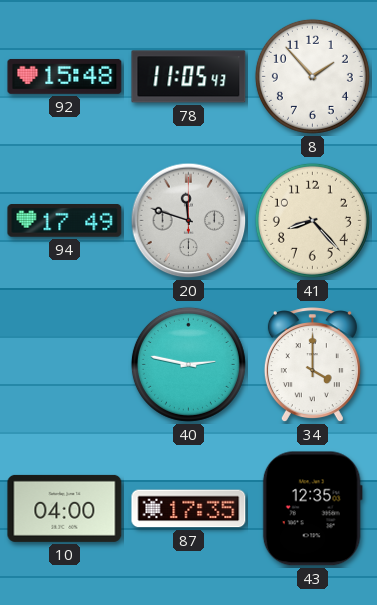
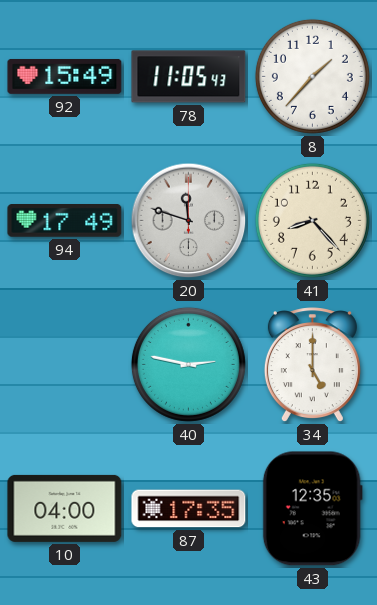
92: 15:48 -> 15:49
8: 1:53 -> 1:37
34: 4:00 -> 5:00
